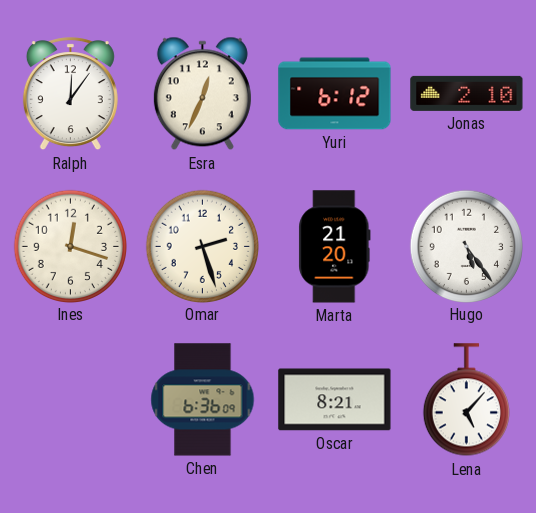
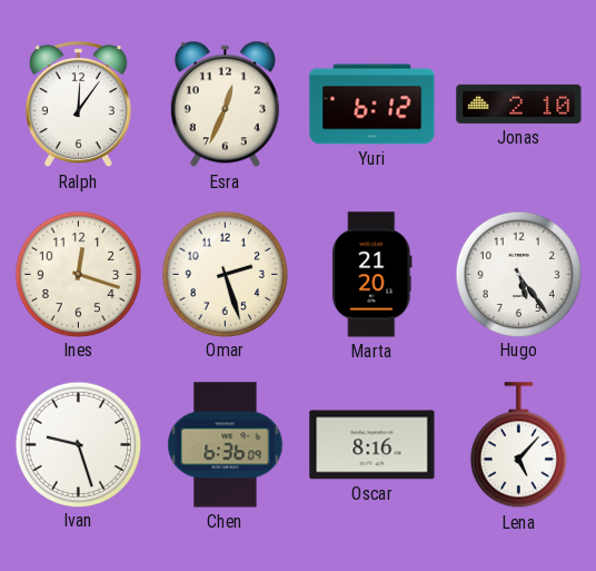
Ivan: none -> 9:27
Oscar: 8:21 -> 8:16
